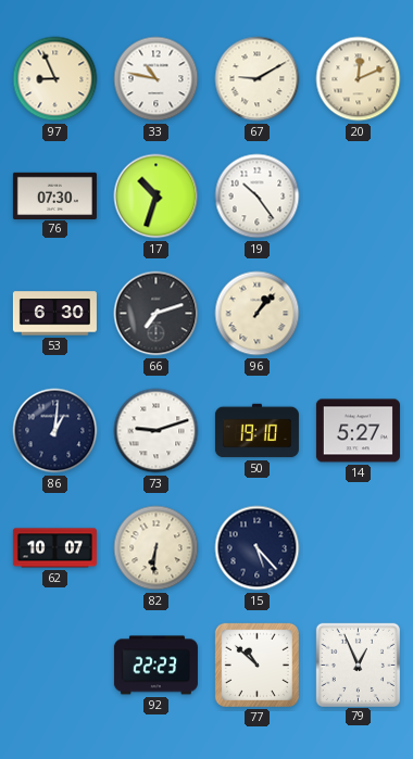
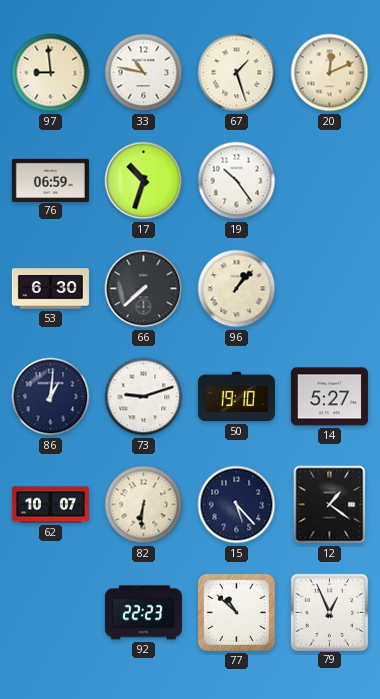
97: 8:56 -> 8:59
67: 9:10 -> 1:27
76: 07:30 -> 06:59
66: 7:12 -> 7:38
12: none -> 1:21
